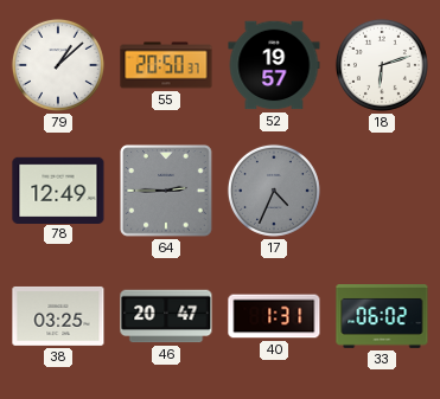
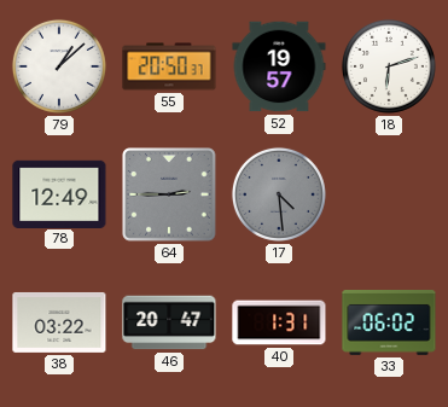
17: 4:34 -> 4:29
38: 03:25 -> 03:22
